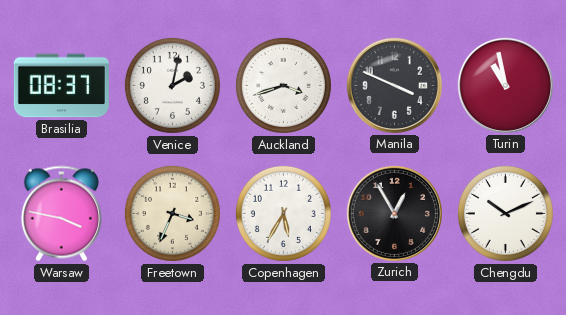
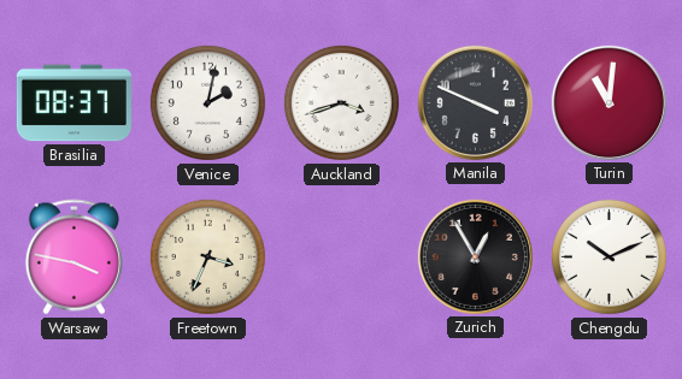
Turin: 10:58 -> 11:01
Copenhagen: 5:35 -> none
